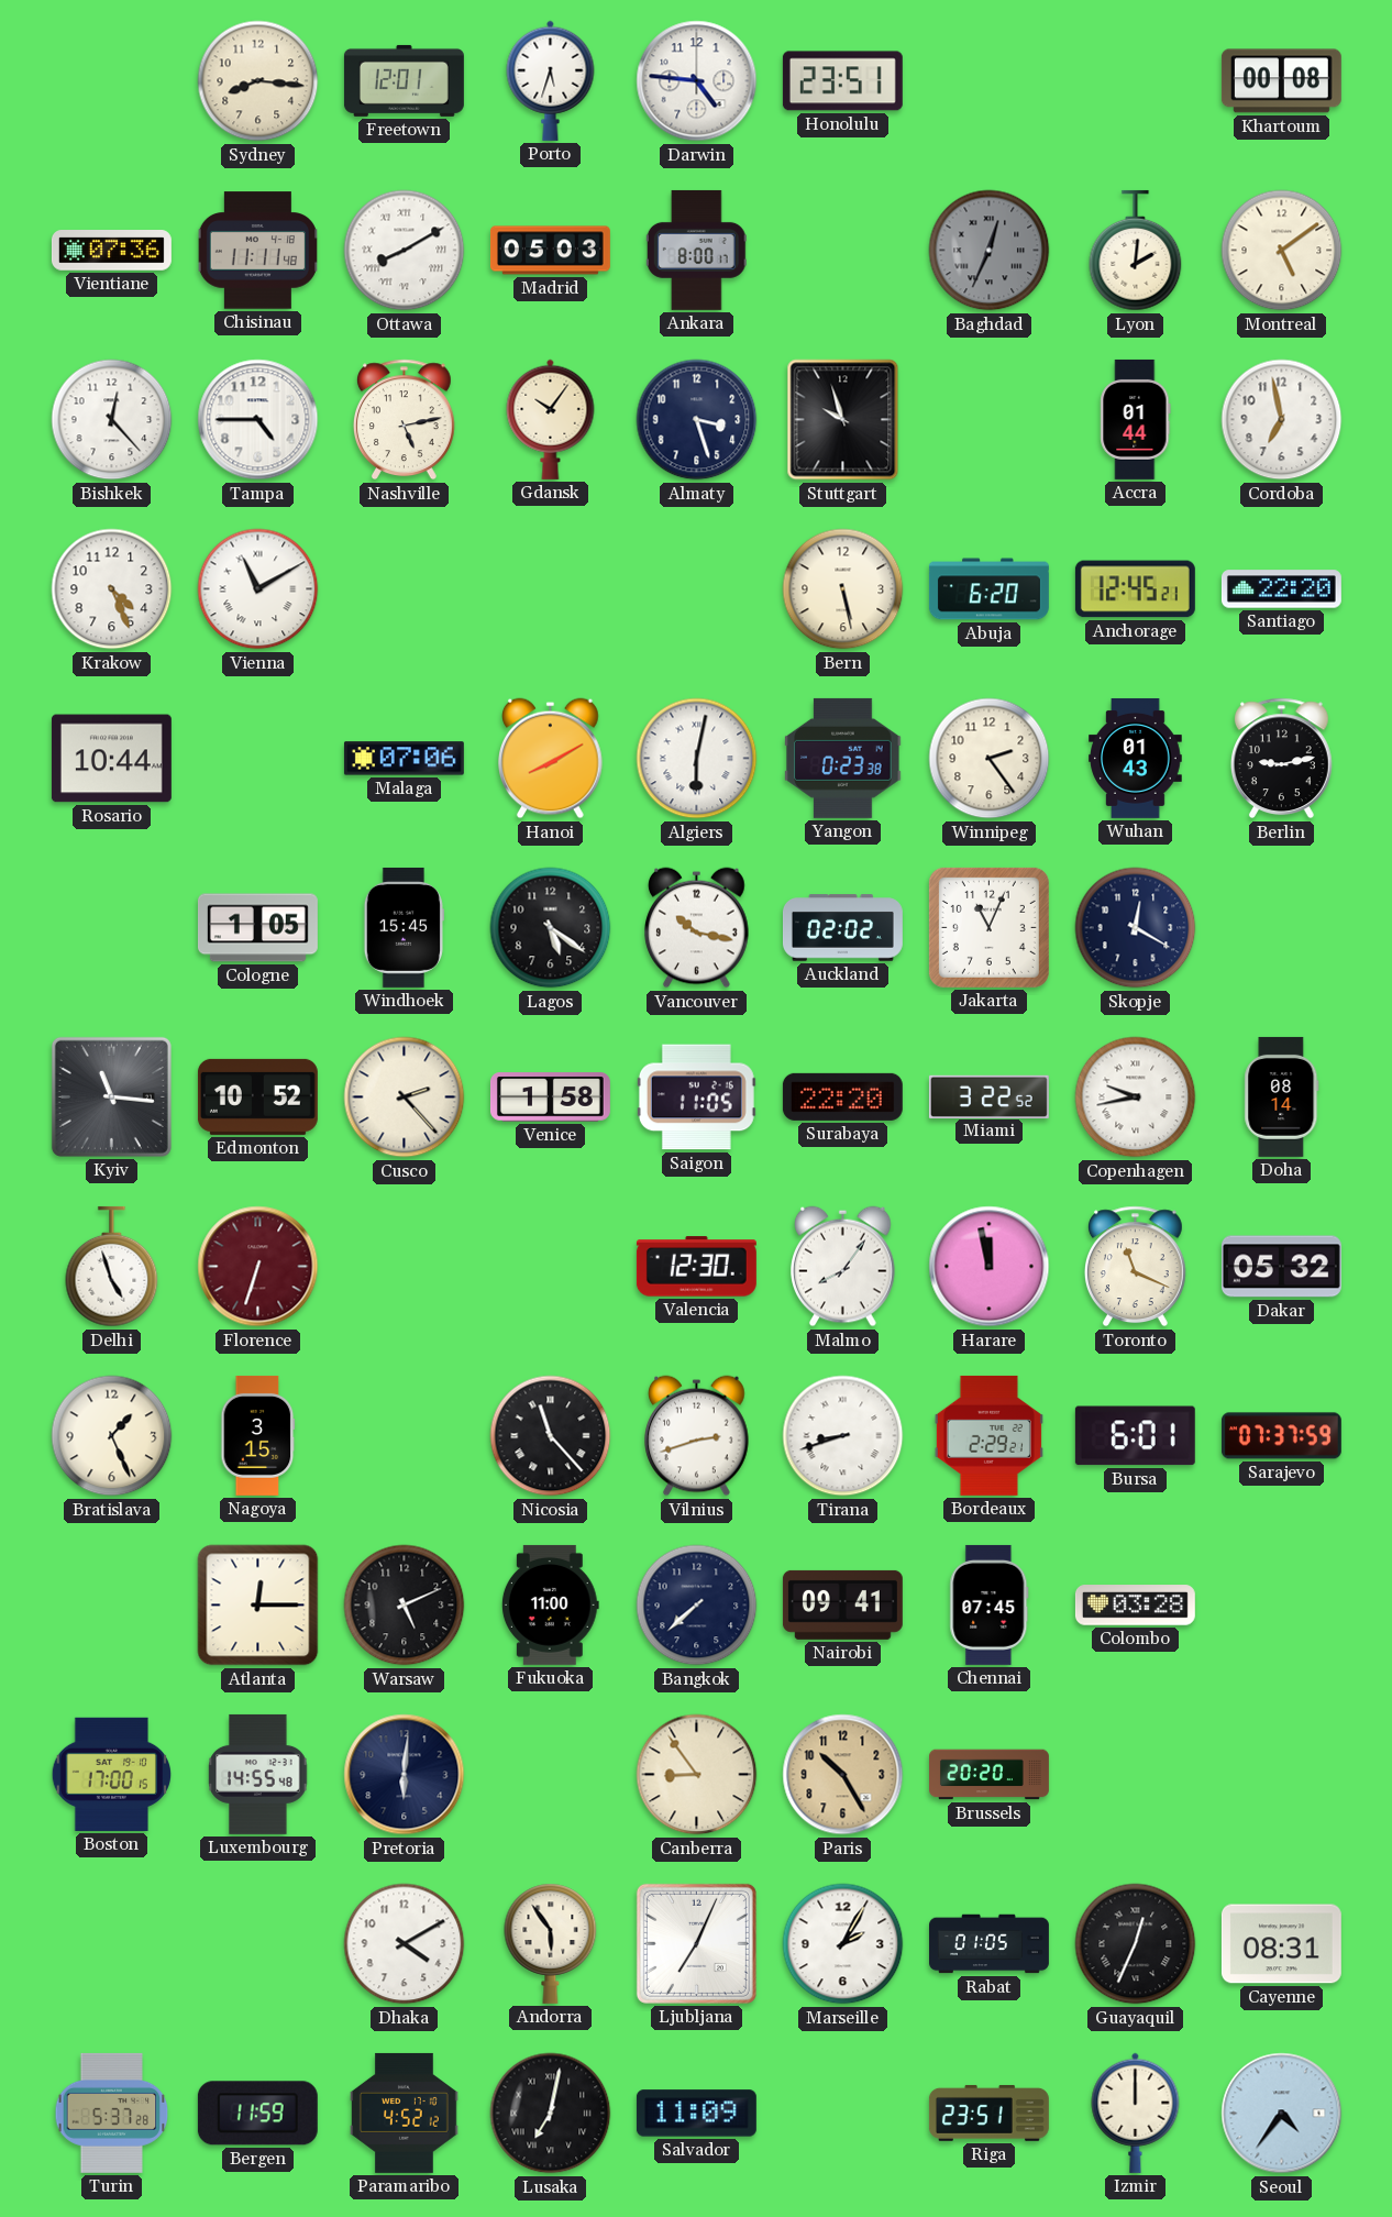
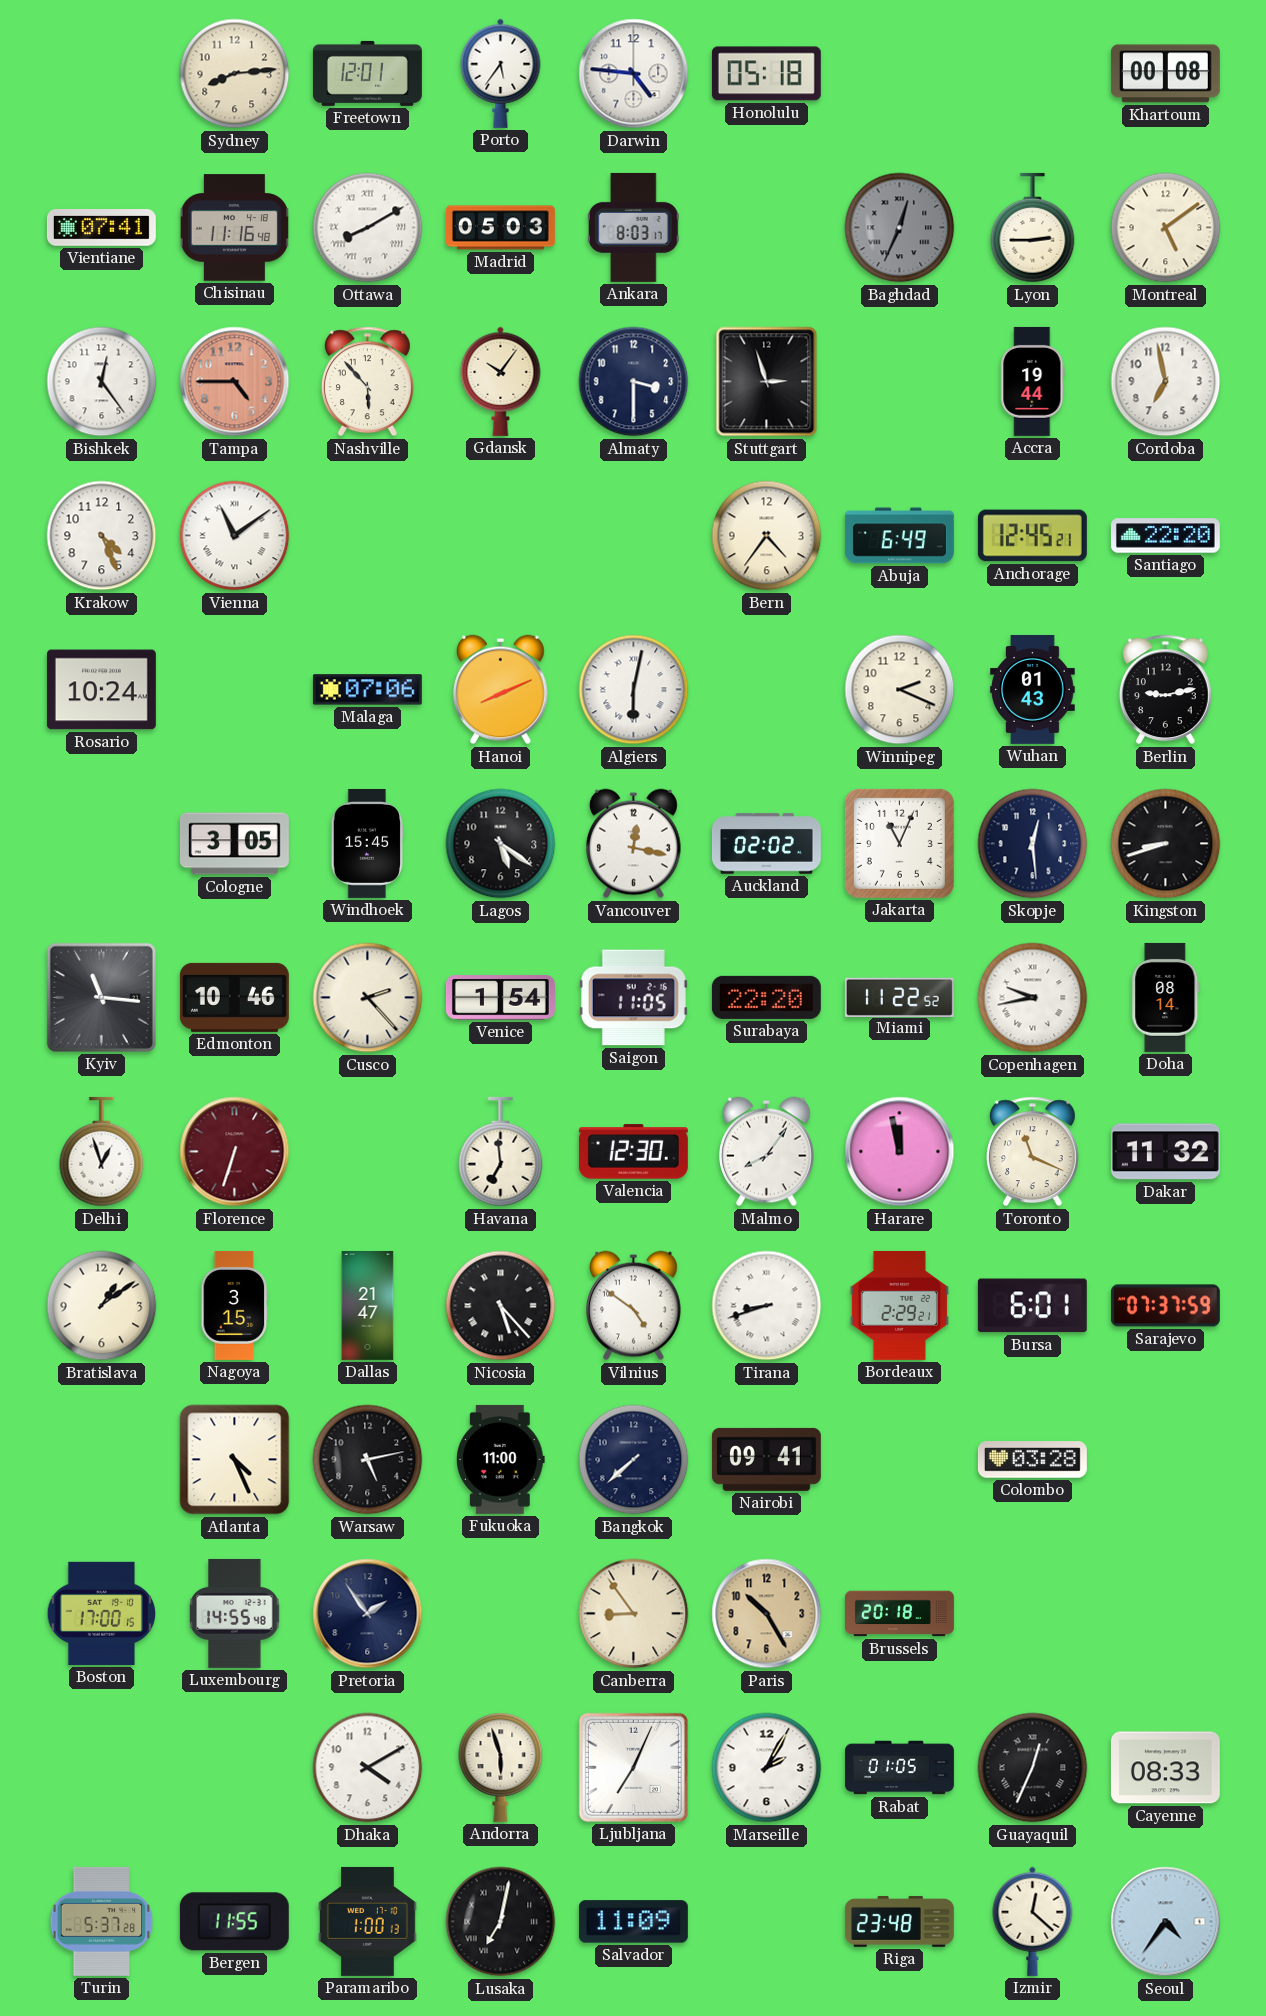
Sydney: 8:16 -> 8:14
Porto: 5:33 -> 5:36
Honolulu: 23:51 -> 05:18
Vientiane: 07:36 -> 07:41
Chisinau: 11:11 -> 11:16
Ankara: 8:00 -> 8:03
Lyon: 2:01 -> 2:45
Bishkek: 12:23 -> 12:24
Tampa dial: white -> salmon
Nashville: 5:13 -> 5:53
Almaty: 3:27 -> 3:30
Stuttgart: 9:57 -> 2:57
Accra: 01:44 -> 19:44
Vienna: 11:10 -> 11:09
Bern: 5:28 -> 4:36
Abuja: 6:20 -> 6:49
Rosario: 10:44 -> 10:24
Hanoi: 8:10 -> 8:11
Yangon: 0:23 -> none
Winnipeg: 2:24 -> 2:19
Cologne: 1:05 -> 3:05
Vancouver: 10:17 -> 12:17
Skopje: 12:20 -> 12:29
Kingston: none -> 8:42
Edmonton: 10:52 -> 10:46
Venice: 1:58 -> 1:54
Miami: 3:22 -> 11:22
Delhi: 4:57 -> 12:57
Havana: none -> 6:59
Dakar: 05:32 -> 11:32
Bratislava: 1:26 -> 1:09
Dallas: none -> 21:47
Nicosia: 11:23 -> 5:23
Vilnius: 2:42 -> 4:51
Atlanta: 12:15 -> 4:26
Warsaw: 5:11 -> 5:13
Chennai: 07:45 -> none
Pretoria: 6:01 -> 1:54
Brussels: 20:20 -> 20:18
Andorra: 5:54 -> 5:57
Cayenne: 08:31 -> 08:33
Bergen: 11:59 -> 11:55
Paramaribo: 4:52 -> 1:00
Riga: 23:51 -> 23:48
Izmir: 12:00 -> 12:22
